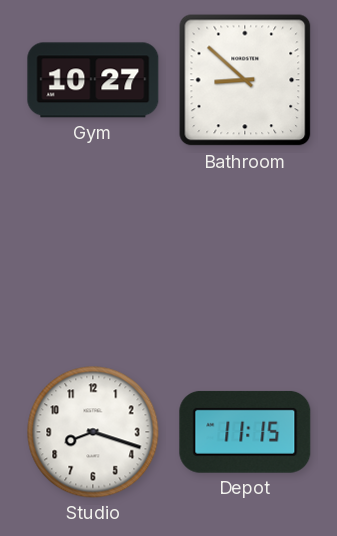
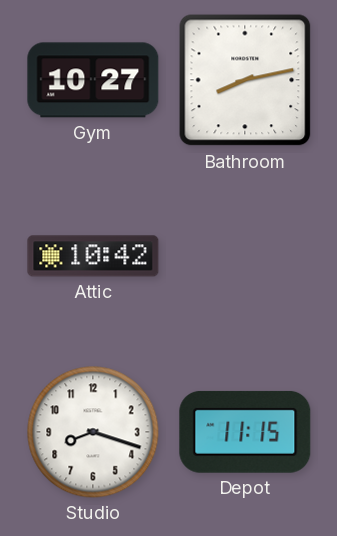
Bathroom: 8:52 -> 8:13
Attic: none -> 10:42
